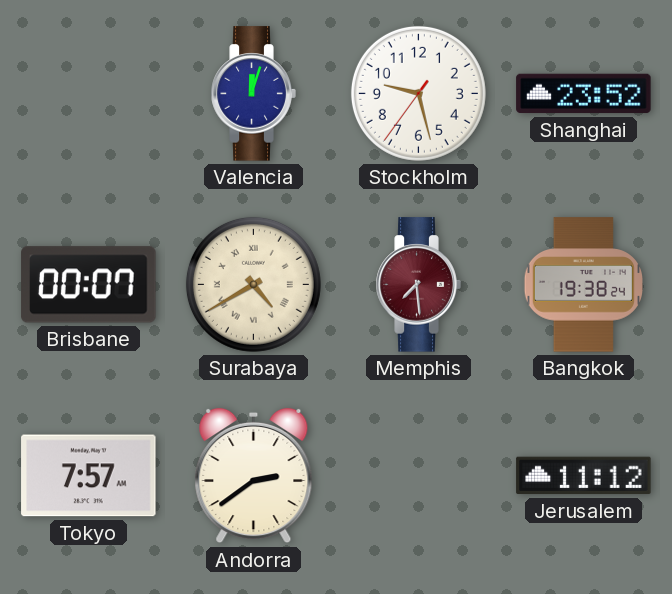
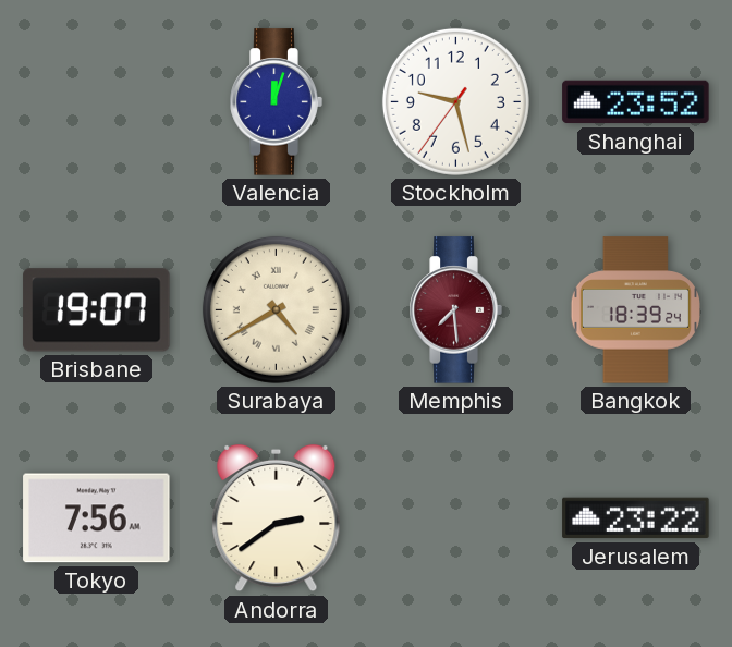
Brisbane: 00:07 -> 19:07
Bangkok: 19:38 -> 18:39
Tokyo: 7:57 -> 7:56
Jerusalem: 11:12 -> 23:22
